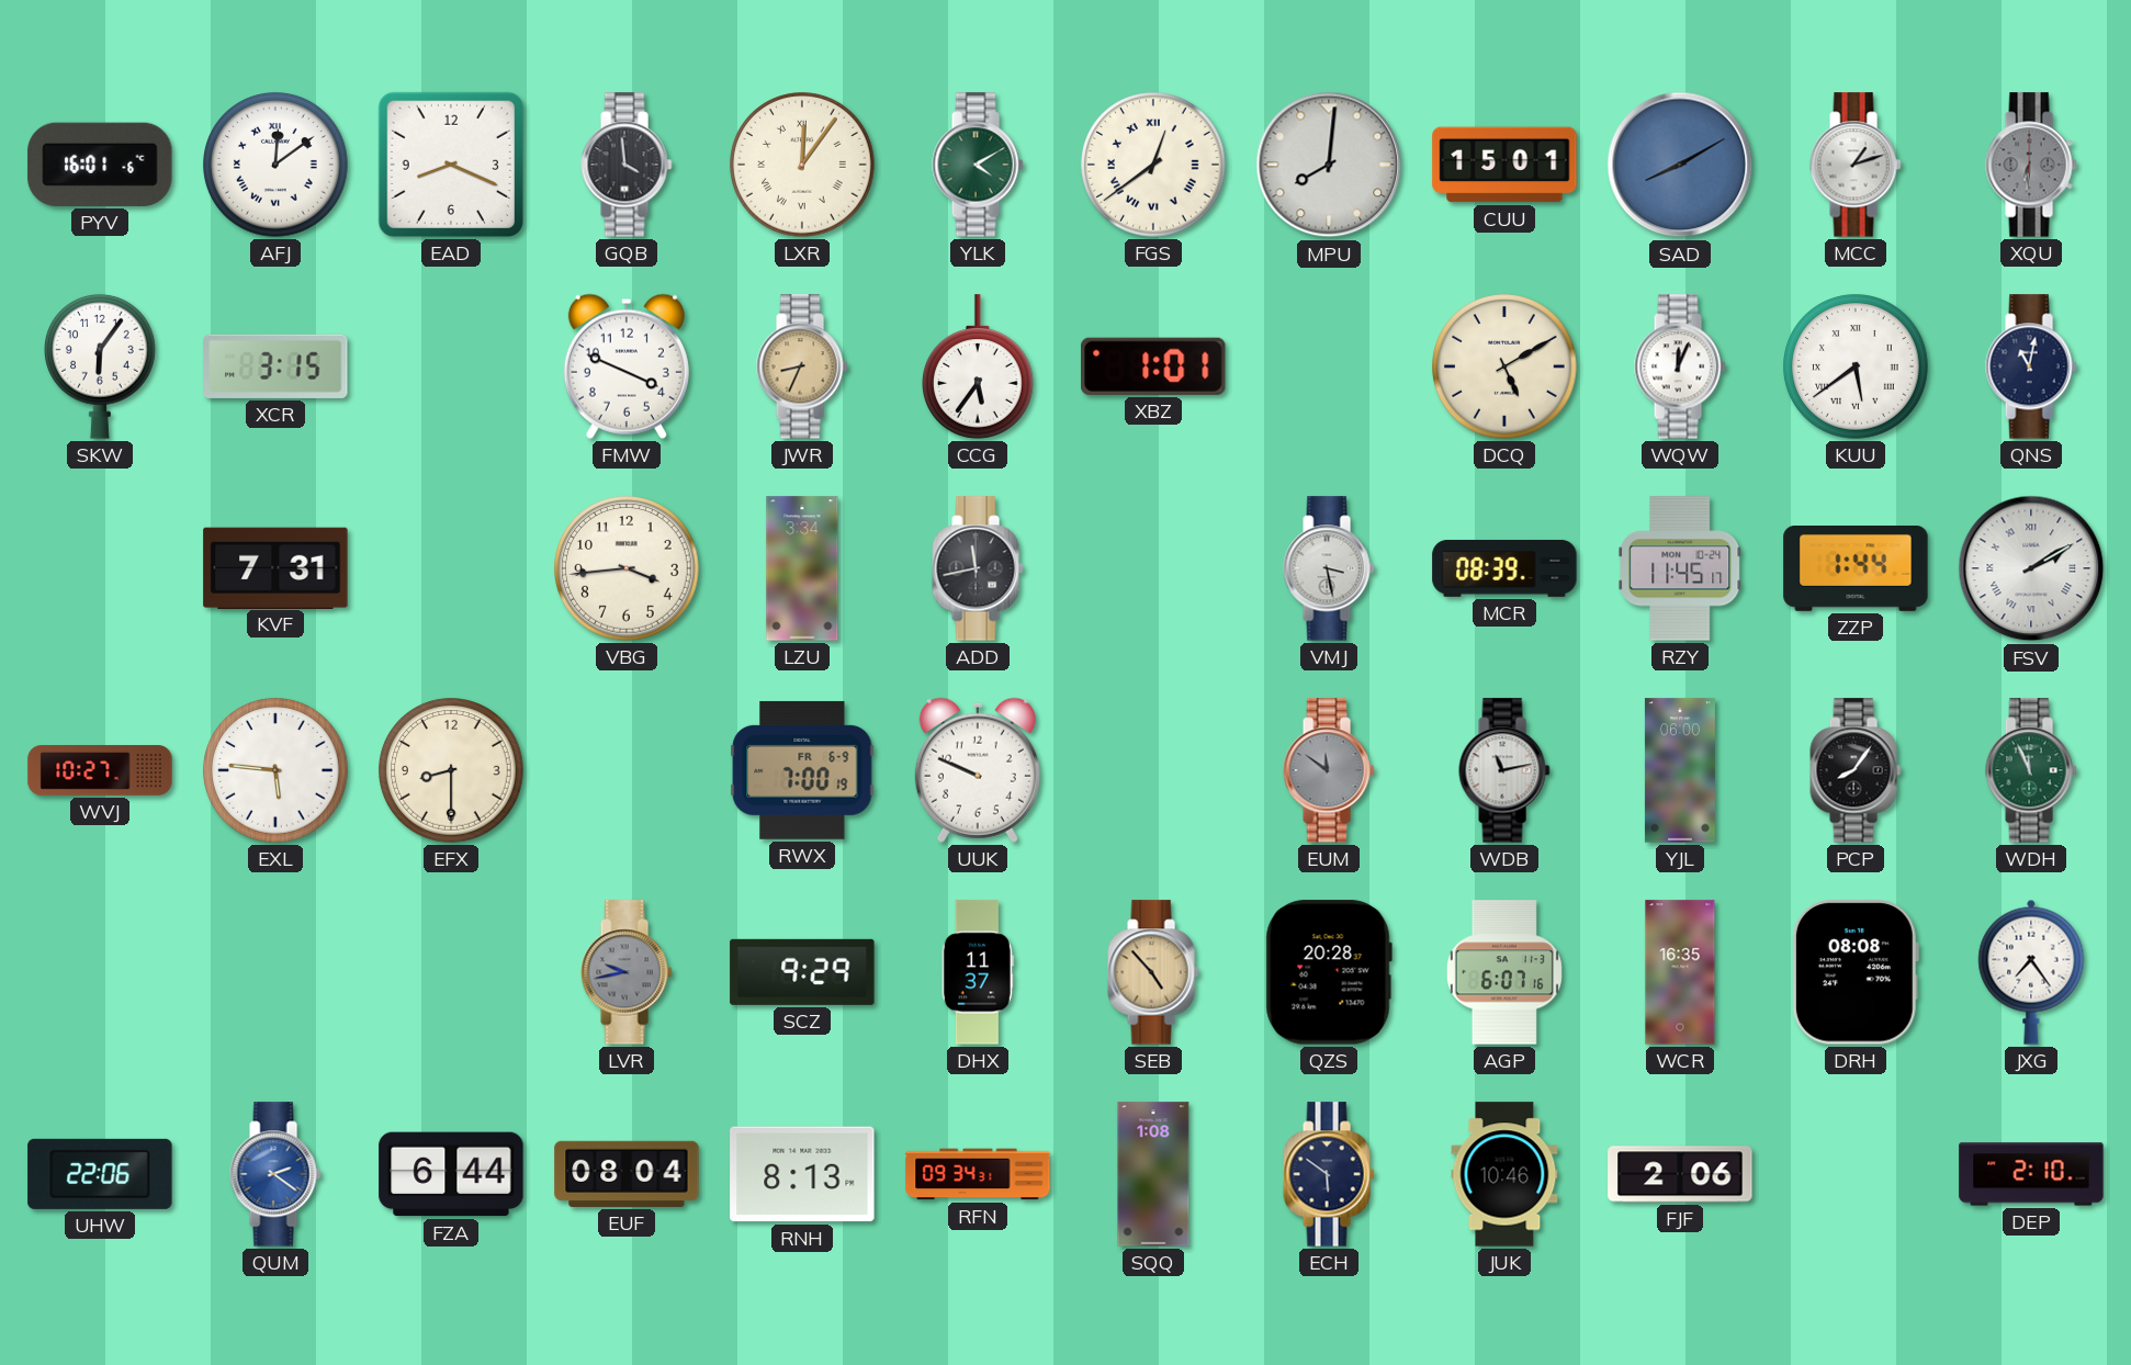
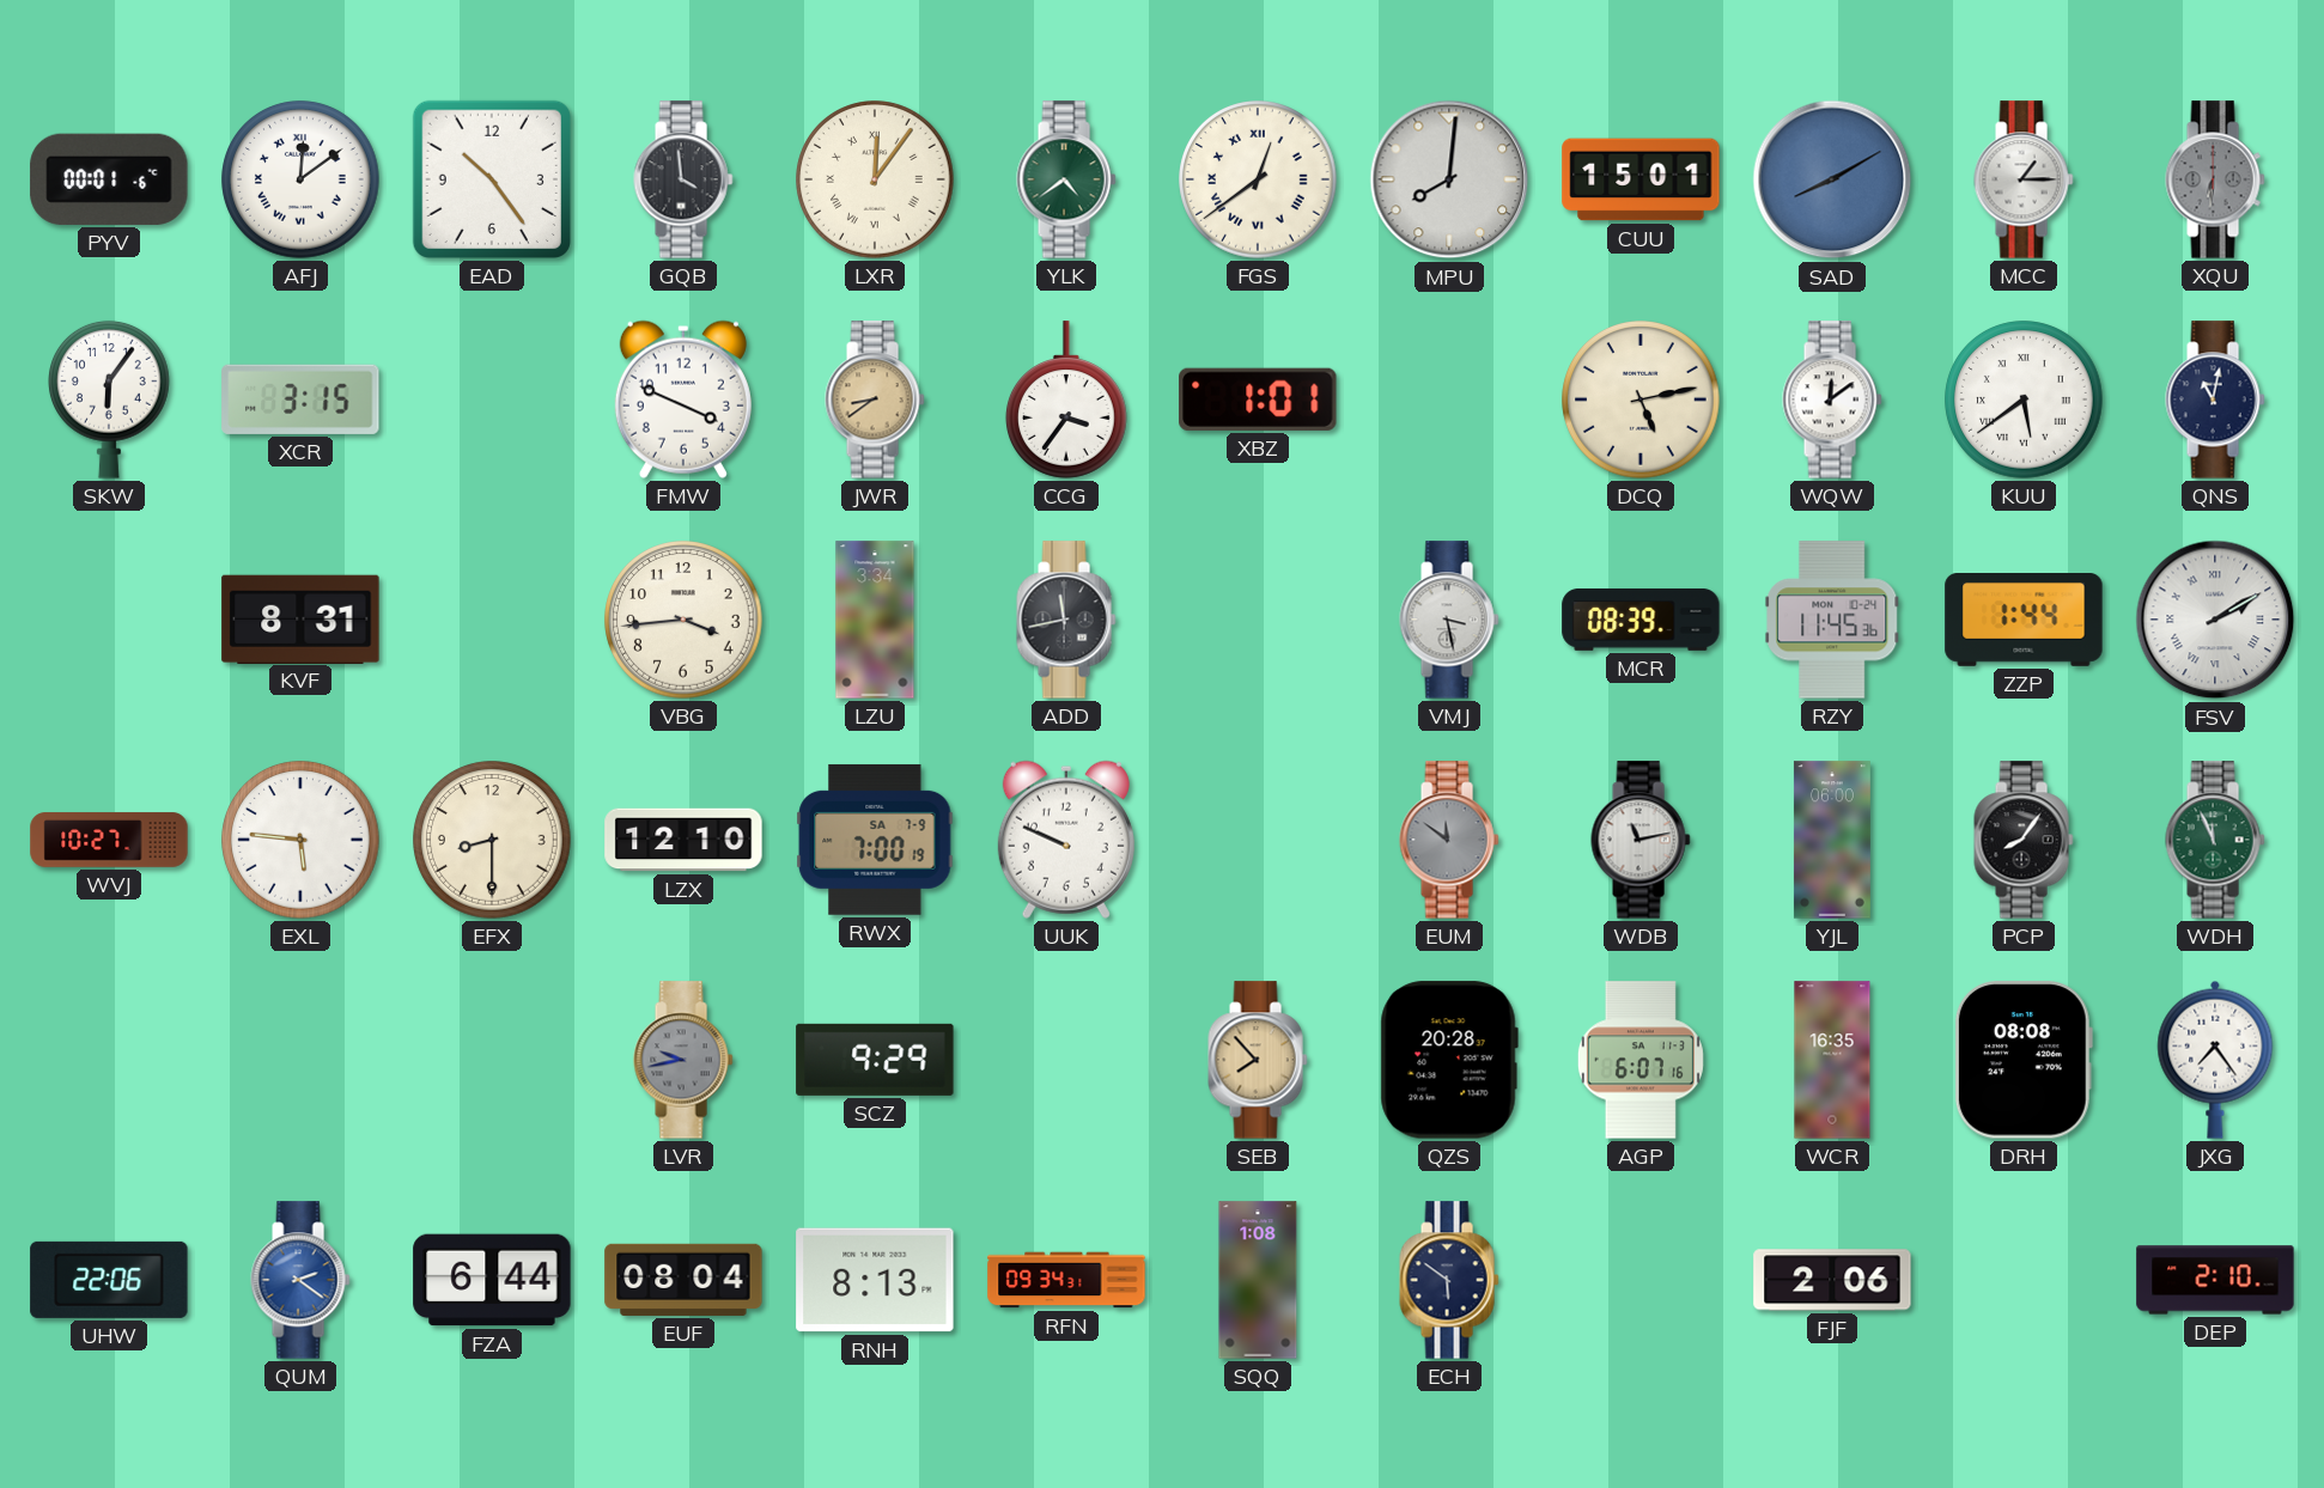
PYV: 16:01 -> 00:01
EAD: 8:19 -> 10:24
YLK: 4:10 -> 4:39
MCC: 1:12 -> 1:15
JWR: 8:34 -> 8:39
CCG: 5:36 -> 3:36
DCQ: 5:10 -> 5:13
WQW: 12:04 -> 12:09
KVF: 7:31 -> 8:31
RZY: 11:45:17 -> 11:45:36
LZX: none -> 12:10
RWX date: FR 6-9 -> SA 7-9
DHX: 11:37 -> none
SEB: 4:53 -> 7:53
JUK: 10:46 -> none
